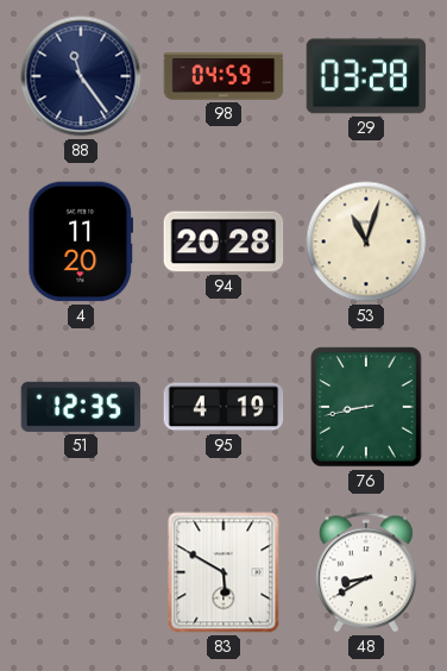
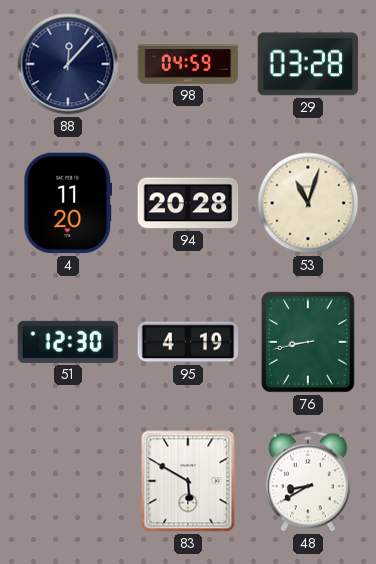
88: 11:24 -> 12:07
51: 12:35 -> 12:30
